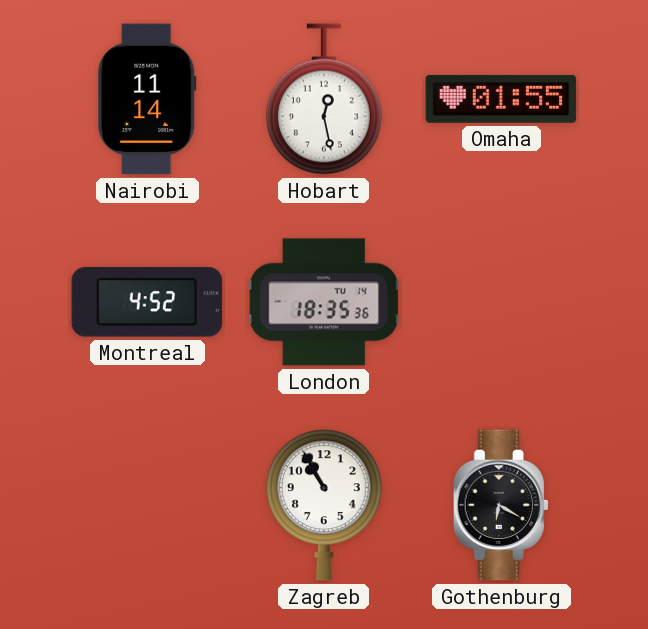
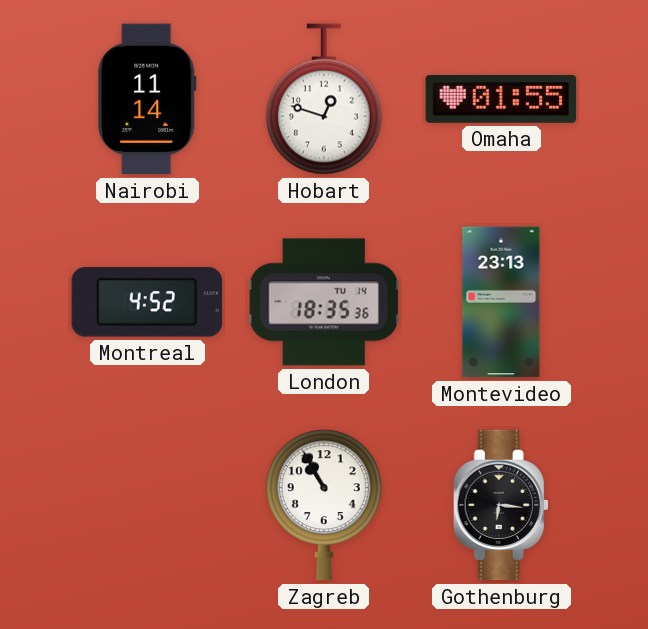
Hobart: 12:28 -> 12:48
Montevideo: none -> 23:13
Gothenburg: 6:20 -> 6:16
